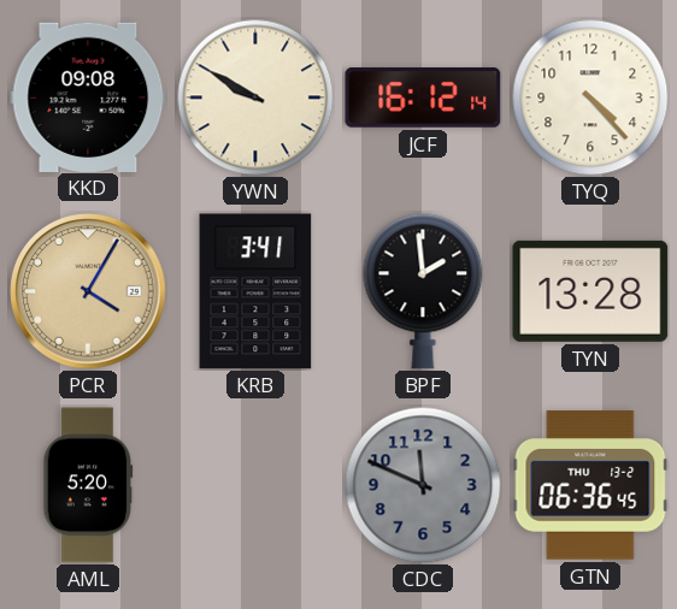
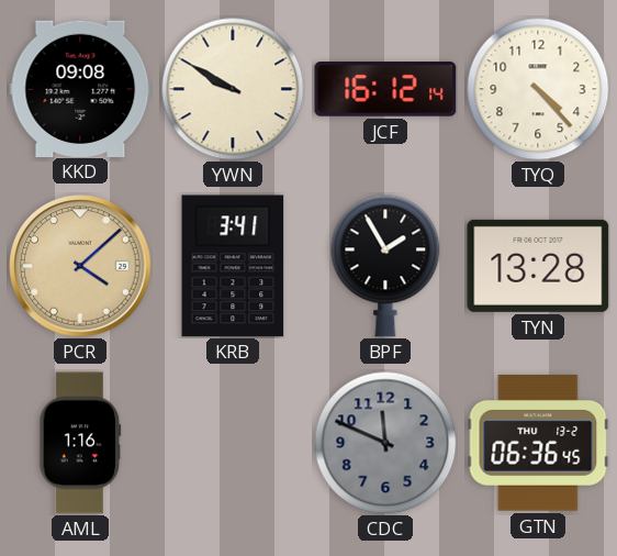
PCR: 4:05 -> 4:08
BPF: 1:59 -> 1:55
AML: 5:20 -> 1:16
